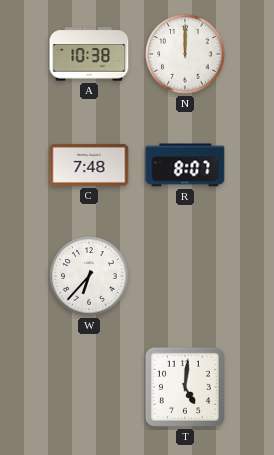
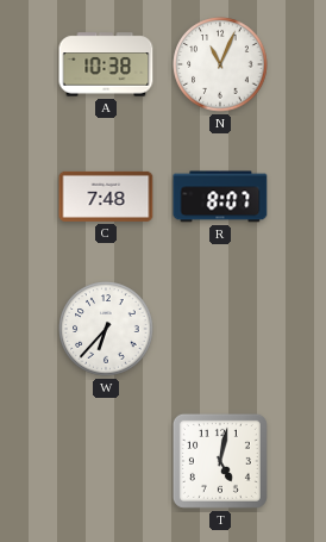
N: 12:00 -> 11:04
T: 5:01 -> 5:02
